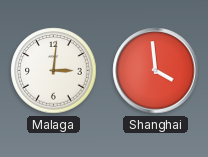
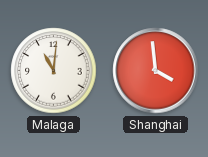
Malaga: 3:01 -> 11:01
